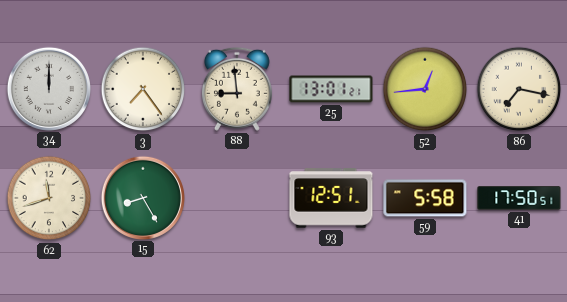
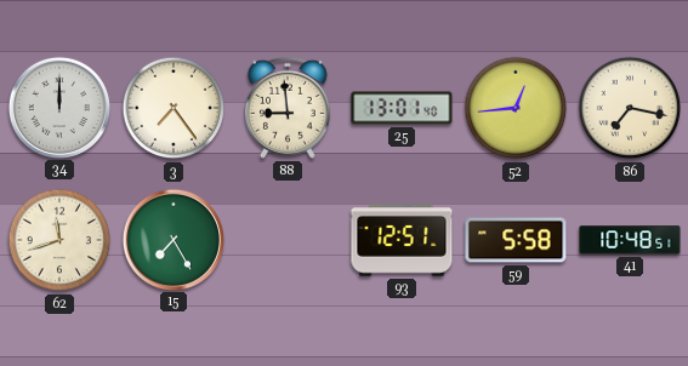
25: 13:01:21 -> 13:01:40
15: 8:25 -> 7:25
41: 17:50 -> 10:48
